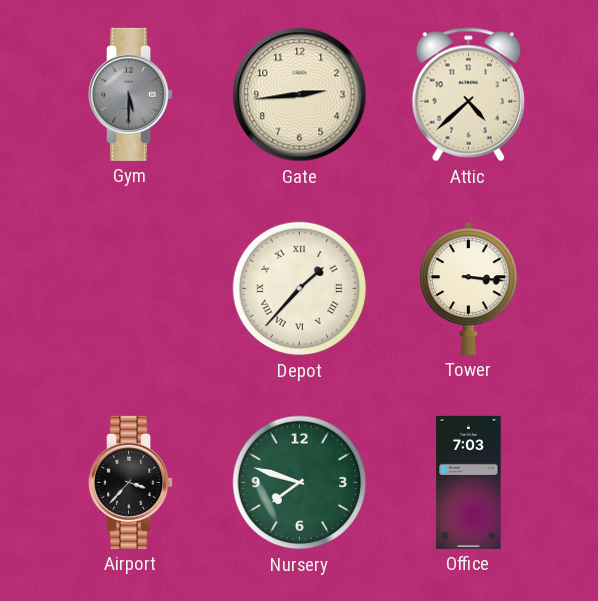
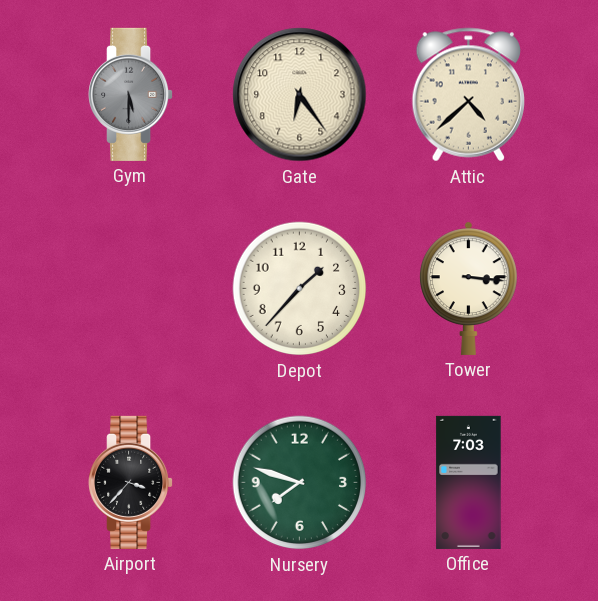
Gate: 2:44 -> 6:24
Depot numerals: Roman -> Arabic
